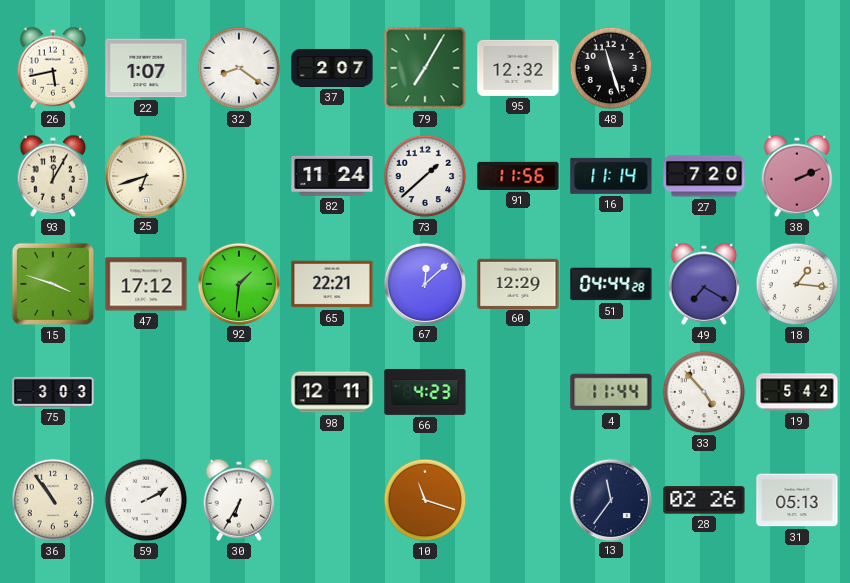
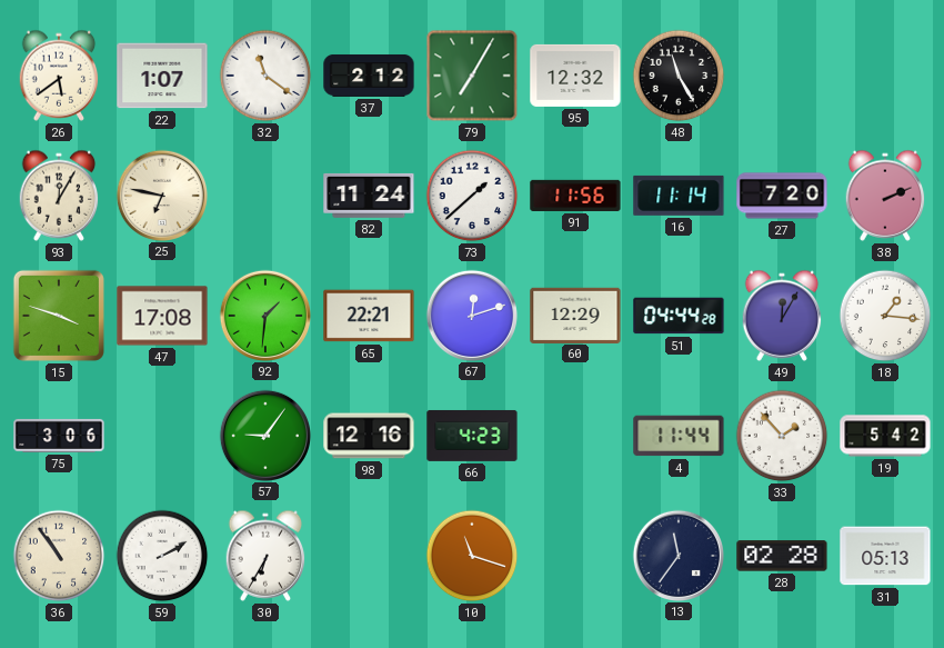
26: 5:43 -> 5:39
32: 8:21 -> 11:21
37: 2:07 -> 2:12
48: 11:27 -> 11:25
25: 6:42 -> 6:47
47: 17:12 -> 17:08
67: 12:08 -> 12:12
49: 7:20 -> 12:05
75: 3:03 -> 3:06
57: none -> 9:06
98: 12:11 -> 12:16
33: 4:53 -> 1:53
28: 02:26 -> 02:28
